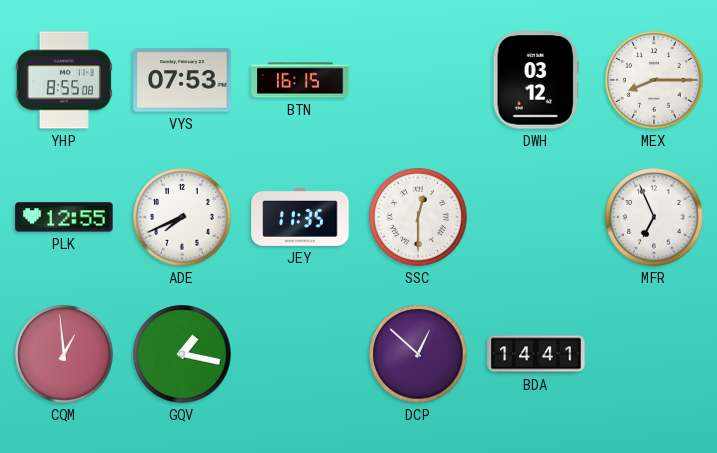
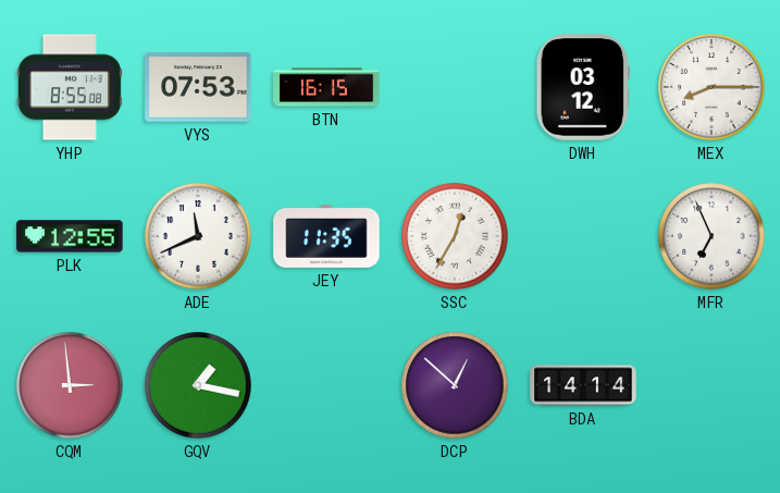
ADE: 7:41 -> 11:41
SSC: 12:30 -> 12:35
CQM: 12:59 -> 2:59
BDA: 14:41 -> 14:14
